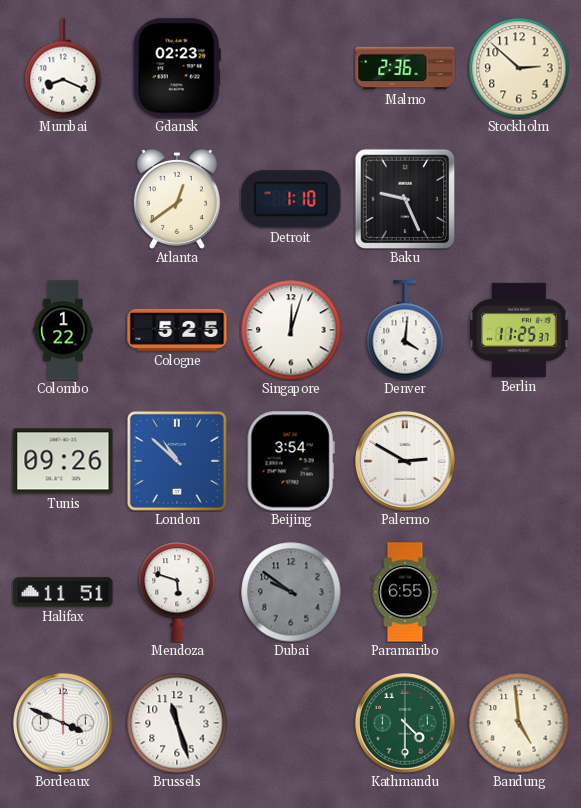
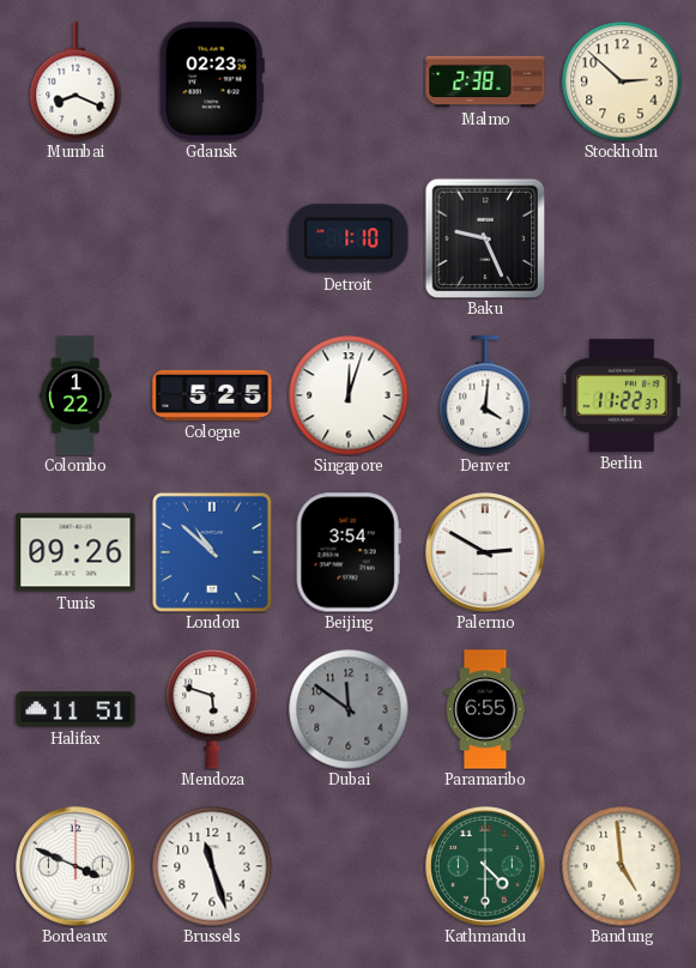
Malmo: 2:36 -> 2:38
Atlanta: 12:39 -> none
Berlin: 11:25 -> 11:22
Dubai: 9:51 -> 11:51
